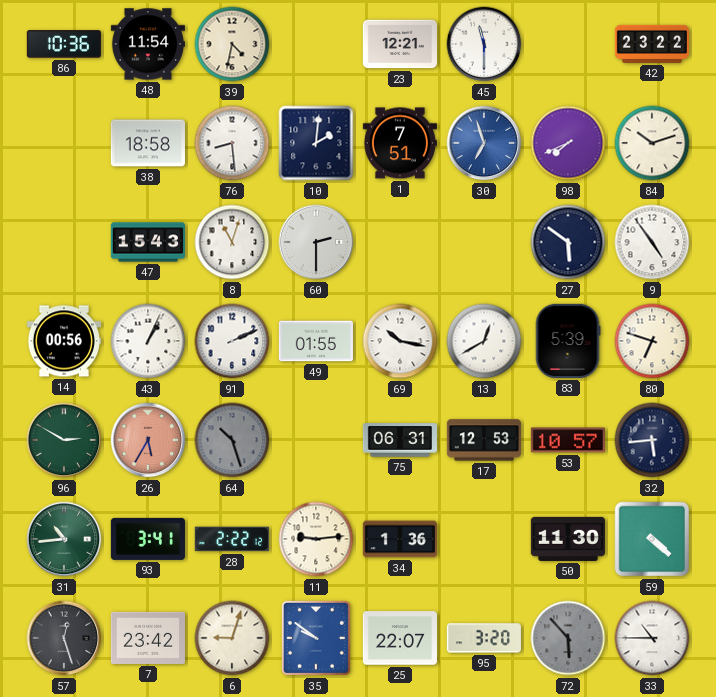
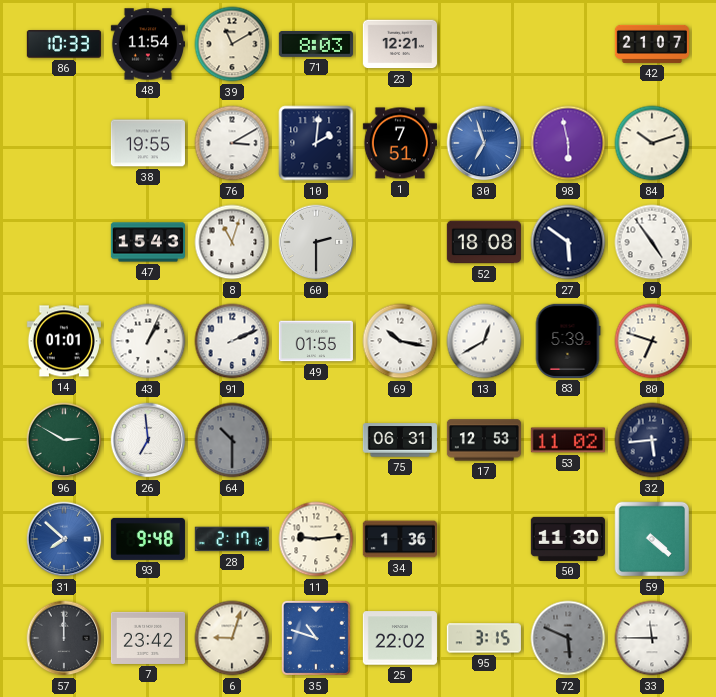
86: 10:36 -> 10:33
39: 4:32 -> 11:10
71: none -> 8:03
45: 11:30 -> none
42: 23:22 -> 21:07
38: 18:58 -> 19:55
76: 8:29 -> 3:10
98: 7:41 -> 5:58
52: none -> 18:08
14: 00:56 -> 01:01
26: 5:35 -> 6:59
26 dial: salmon -> white
64: 10:27 -> 10:30
53: 10:57 -> 11:02
31: 10:44 -> 7:52
31 dial: green -> blue
93: 3:41 -> 9:48
28: 2:22 -> 2:17
57: 12:27 -> 12:00
35: 9:51 -> 10:48
25: 22:07 -> 22:02
95: 3:20 -> 3:15
72: 5:53 -> 5:49
33: 10:45 -> 11:45
